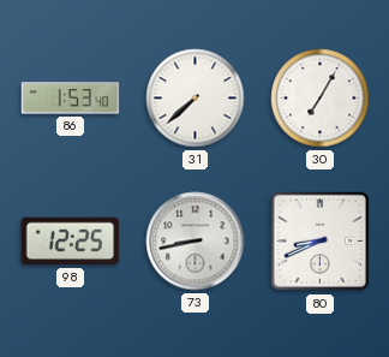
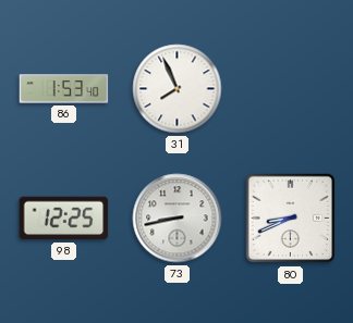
31: 7:38 -> 7:56
30: 7:05 -> none
